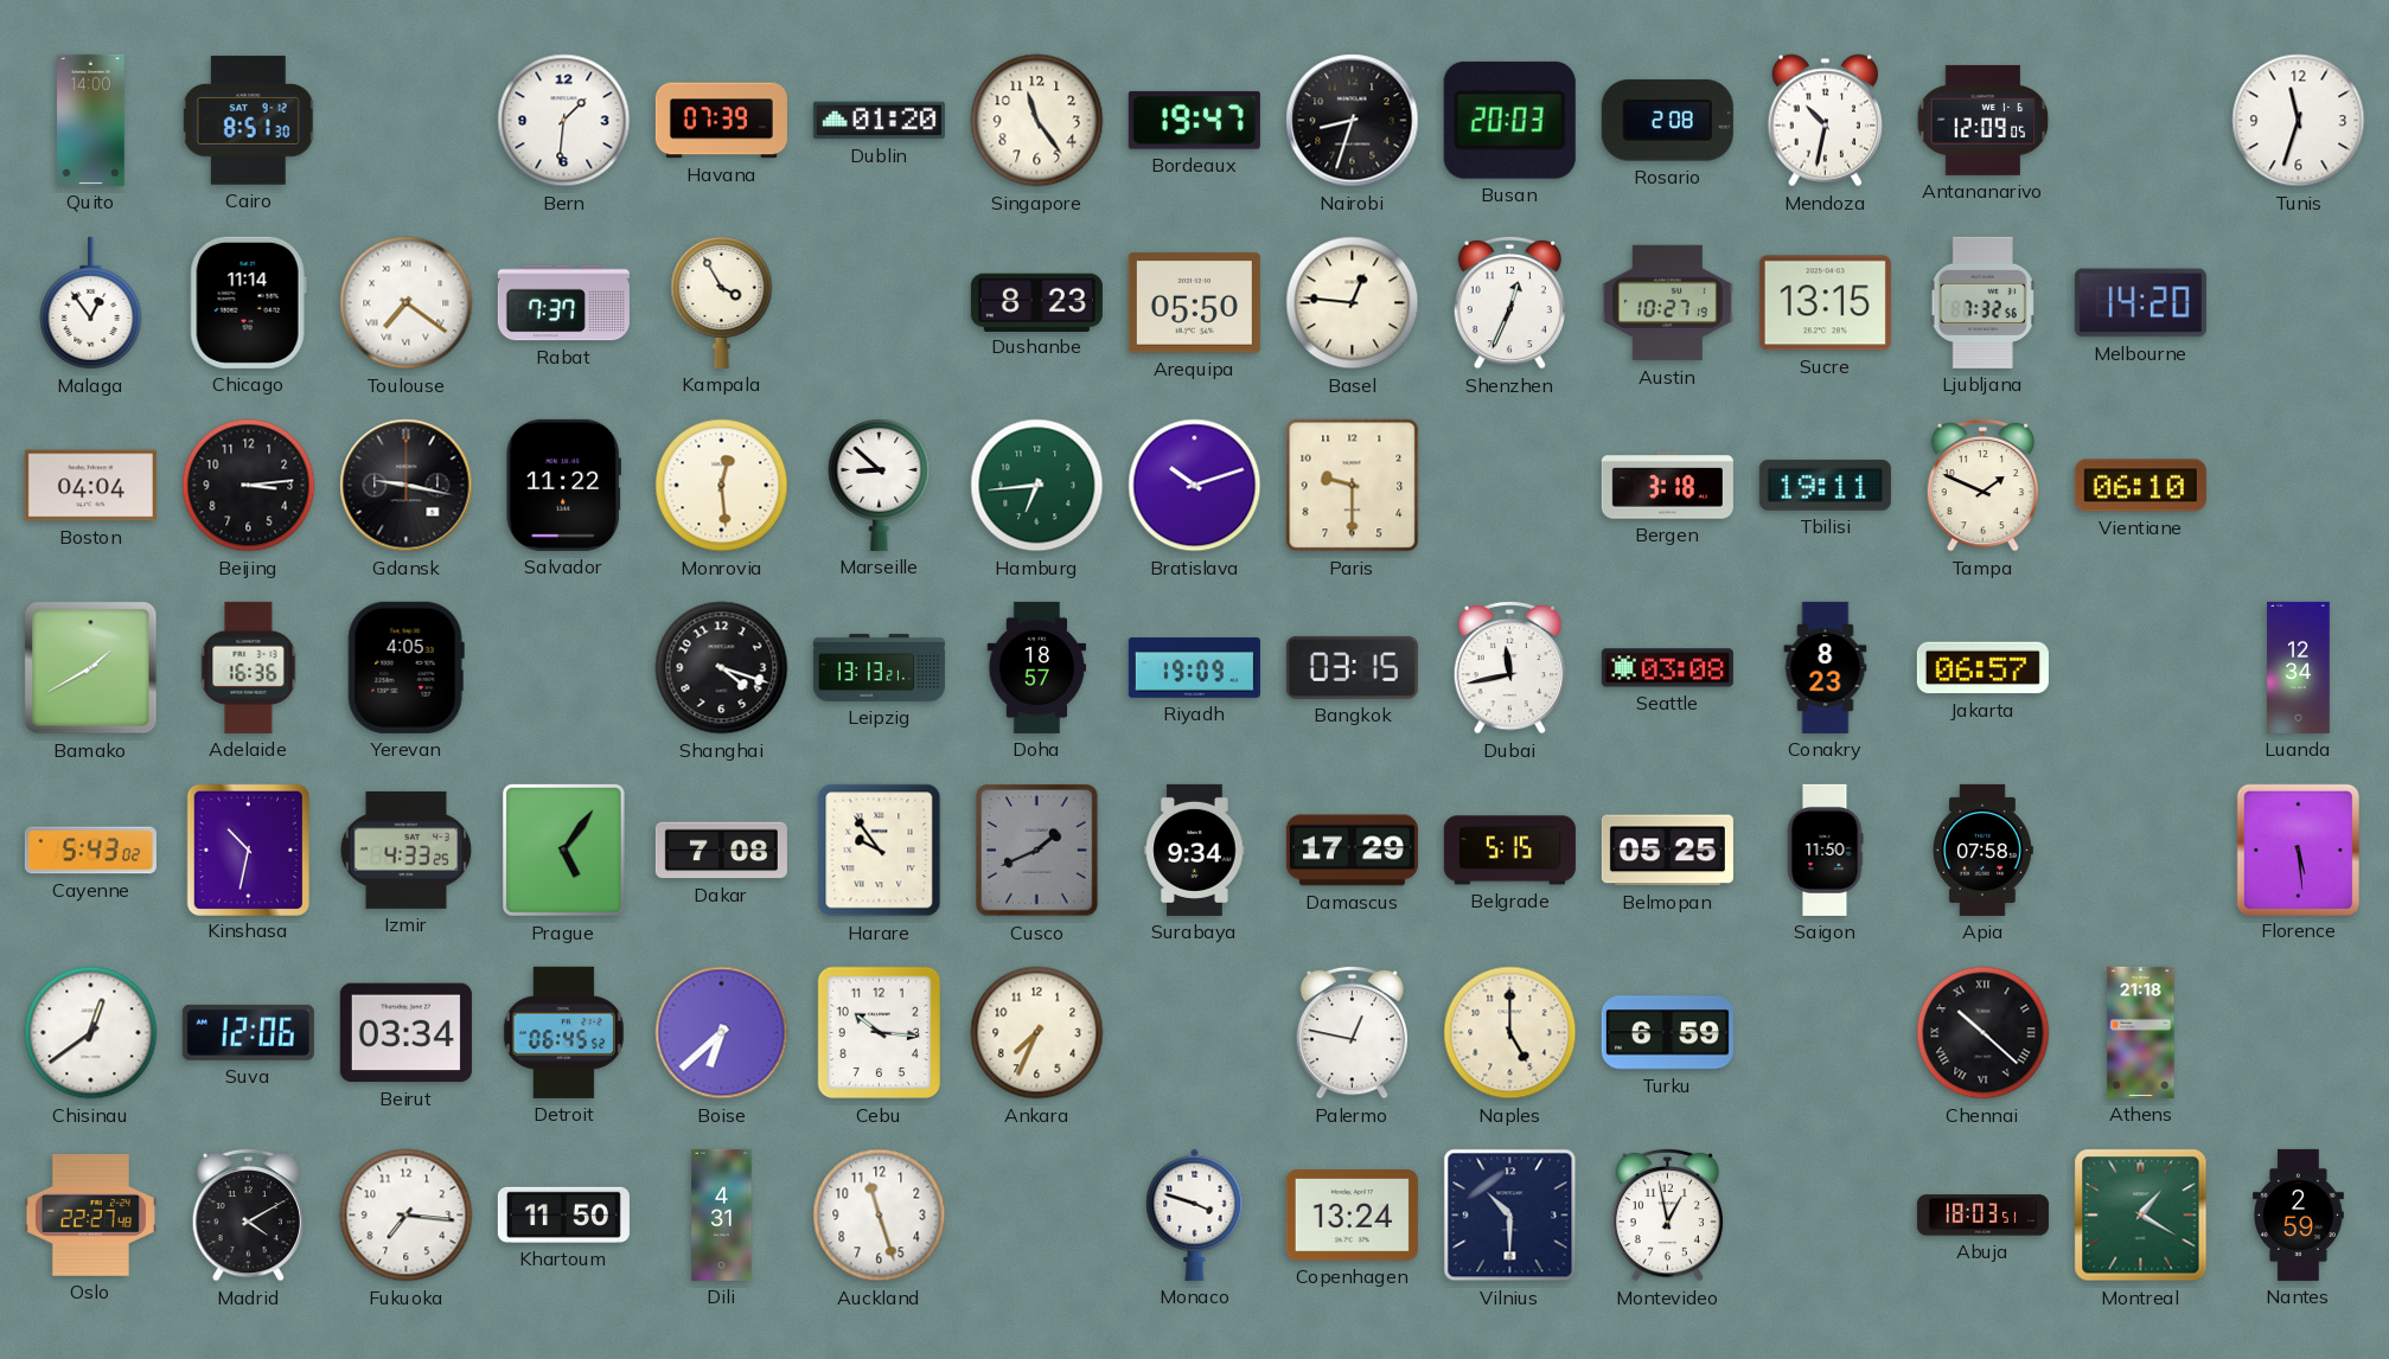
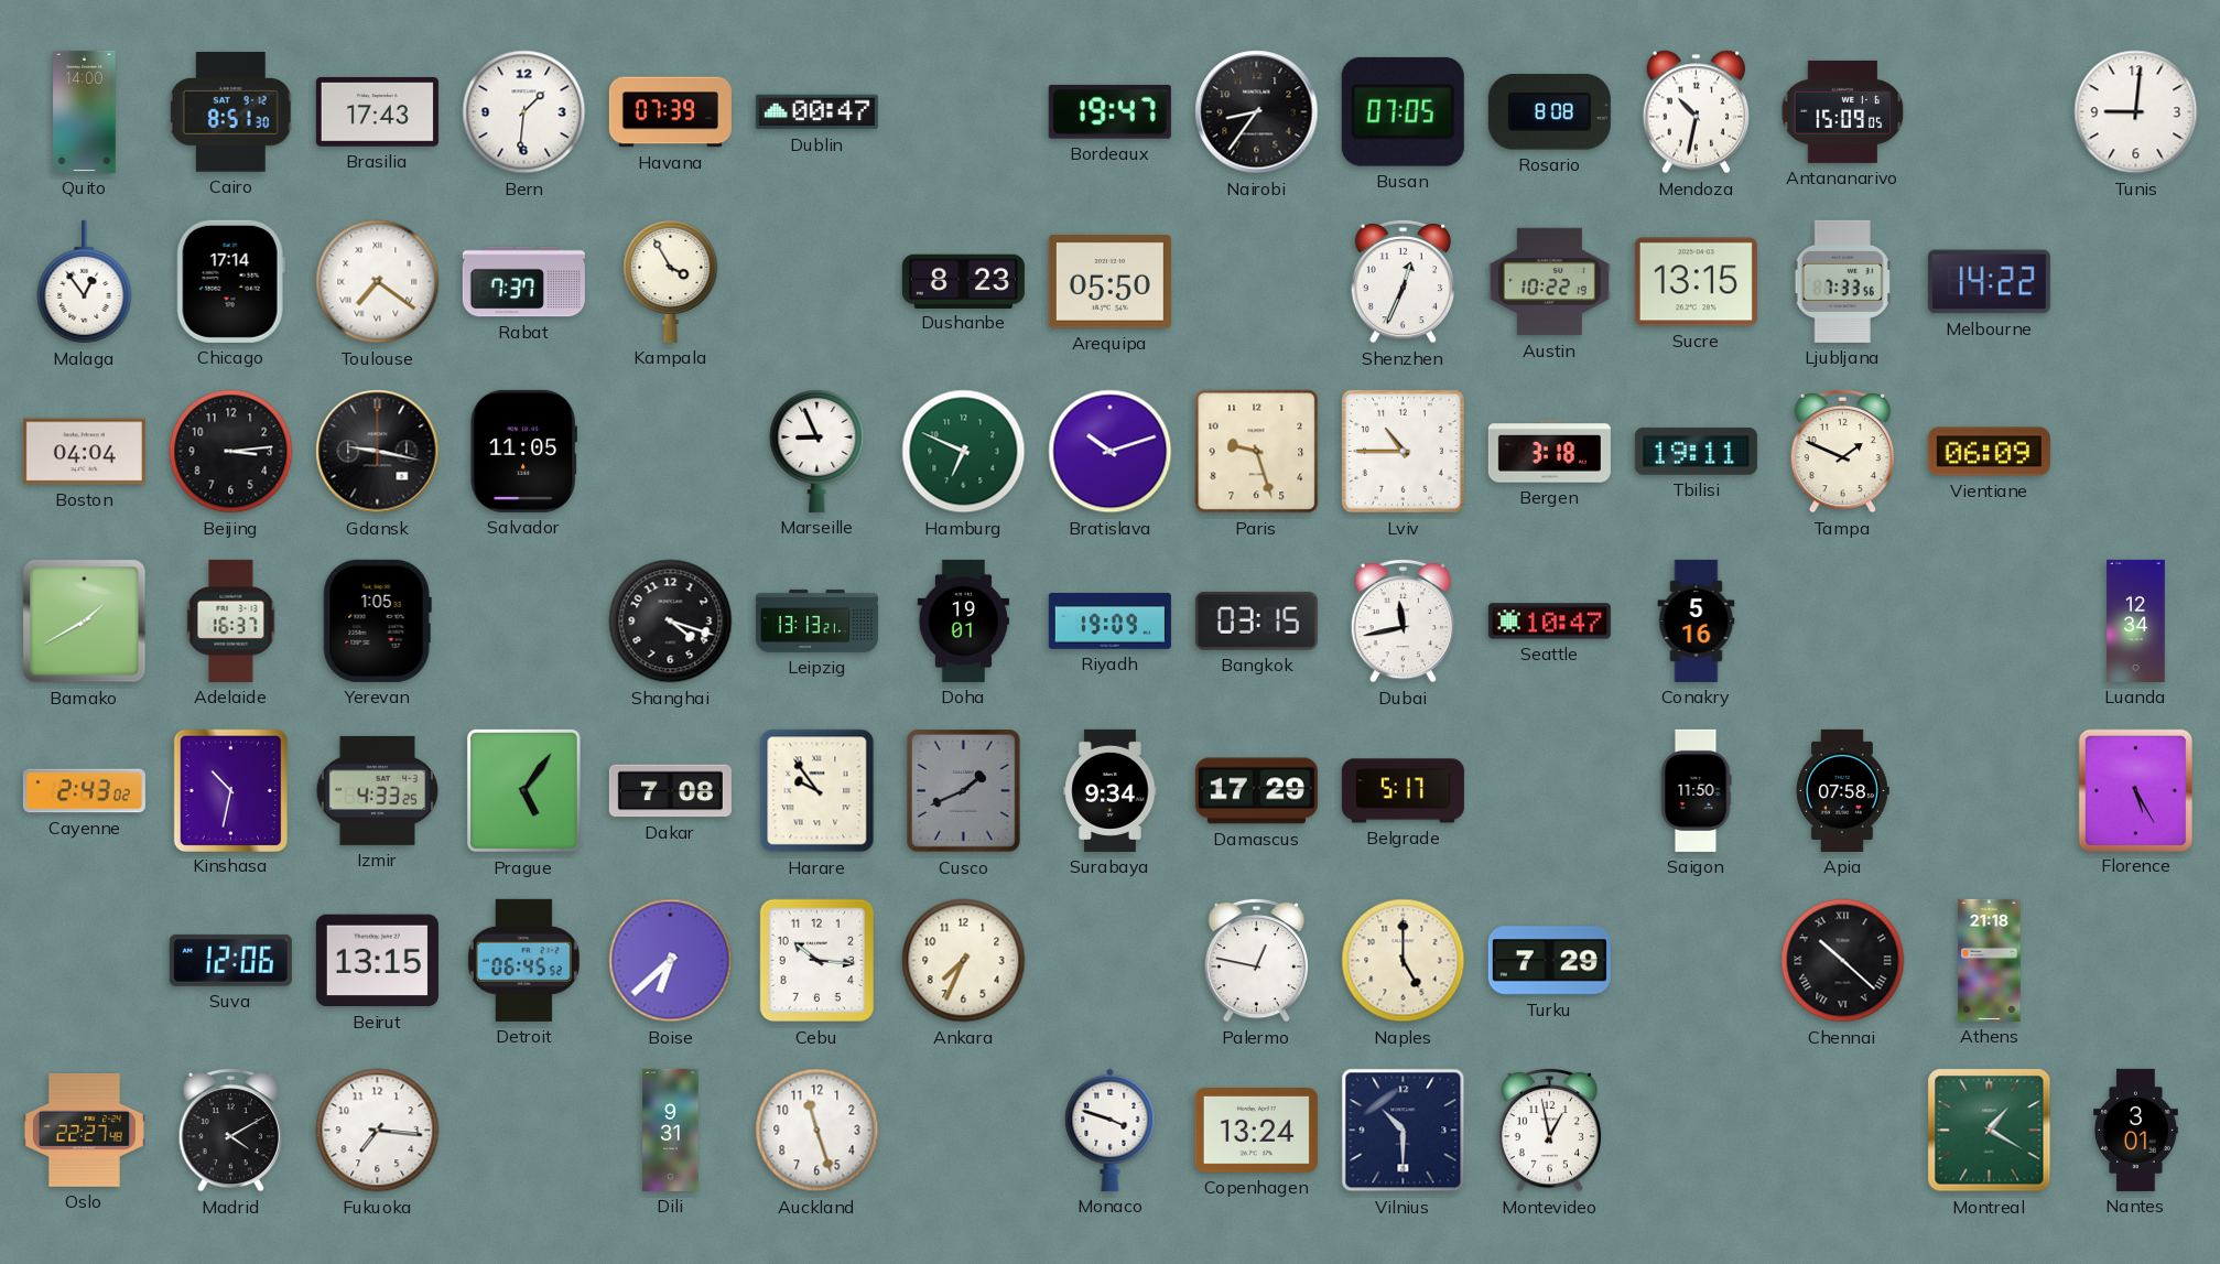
Brasilia: none -> 17:43
Dublin: 01:20 -> 00:47
Singapore: 11:24 -> none
Nairobi: 8:33 -> 8:36
Busan: 20:03 -> 07:05
Rosario: 2:08 -> 8:08
Antananarivo: 12:09 -> 15:09
Tunis: 11:33 -> 9:01
Chicago: 11:14 -> 17:14
Basel: 12:46 -> none
Austin: 10:27 -> 10:22
Ljubljana: 7:32 -> 7:33
Melbourne: 14:20 -> 14:22
Salvador: 11:22 -> 11:05
Monrovia: 12:29 -> none
Marseille: 8:52 -> 8:56
Hamburg: 6:44 -> 6:49
Paris: 9:30 -> 9:27
Lviv: none -> 10:45
Vientiane: 06:10 -> 06:09
Adelaide: 16:36 -> 16:37
Yerevan: 4:05 -> 1:05
Doha: 18:57 -> 19:01
Seattle: 03:08 -> 10:47
Conakry: 8:23 -> 5:16
Jakarta: 06:57 -> none
Cayenne: 5:43 -> 2:43
Belgrade: 5:15 -> 5:17
Belmopan: 05:25 -> none
Florence: 5:29 -> 5:25
Chisinau: 12:39 -> none
Beirut: 03:34 -> 13:15
Turku: 6:59 -> 7:29
Khartoum: 11:50 -> none
Dili: 4:31 -> 9:31
Abuja: 18:03 -> none
Nantes: 2:59 -> 3:01
